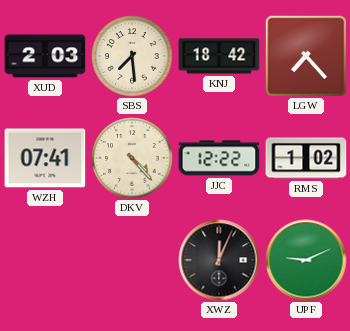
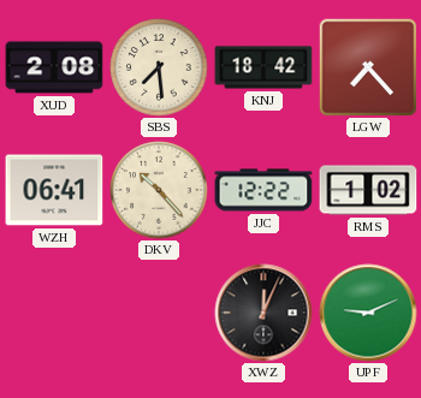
XUD: 2:03 -> 2:08
WZH: 07:41 -> 06:41
DKV: 4:23 -> 10:23
